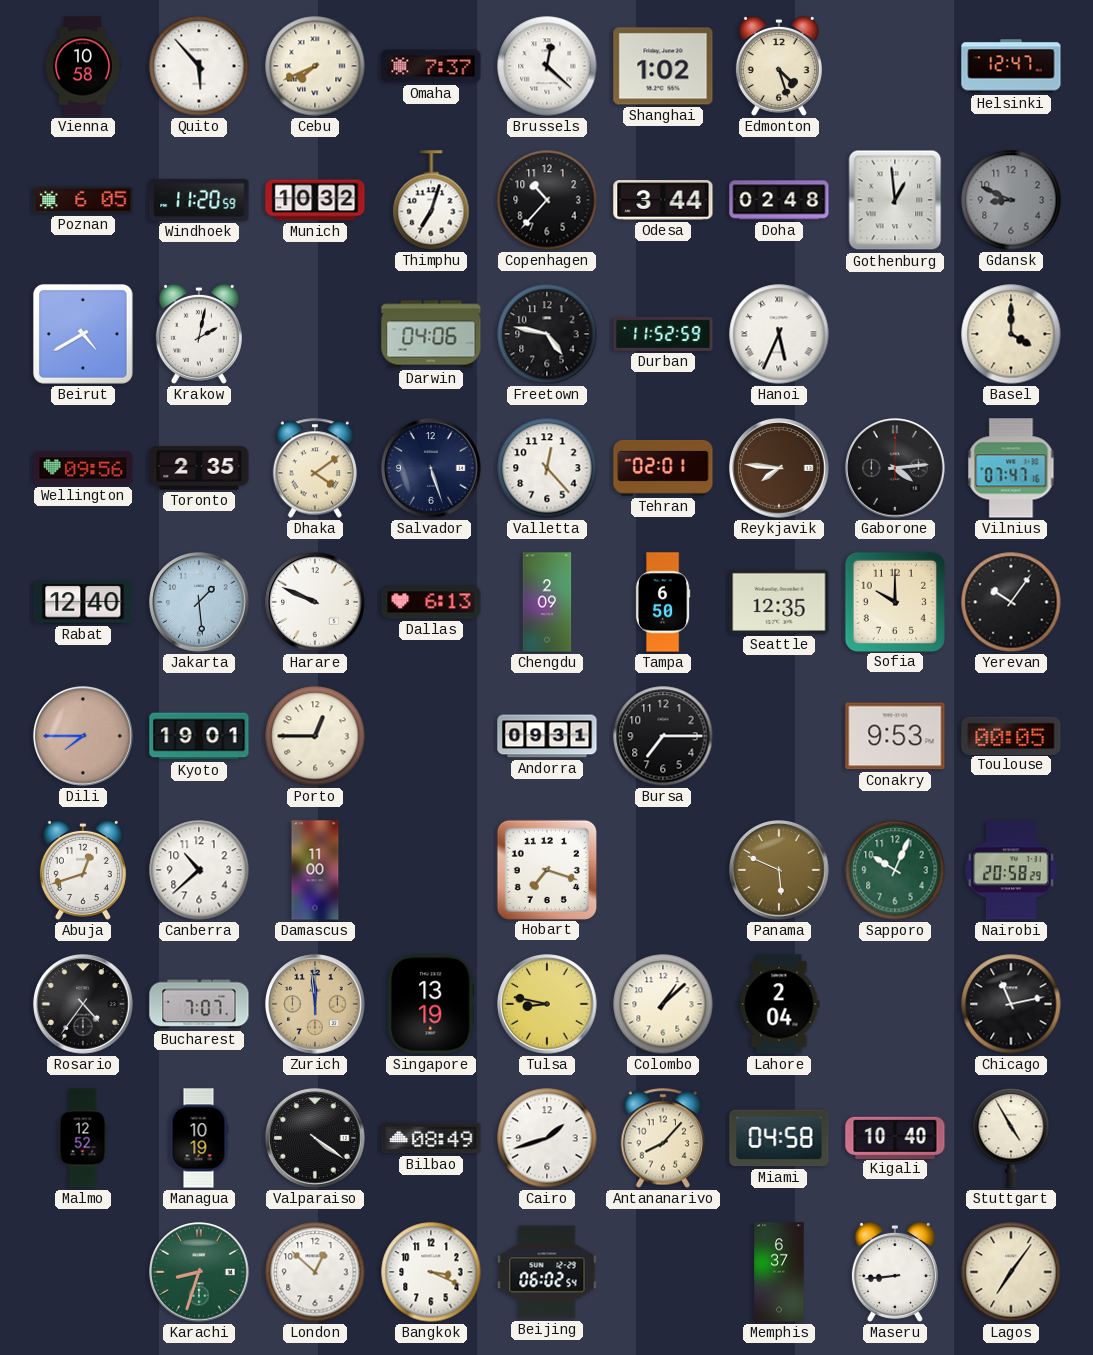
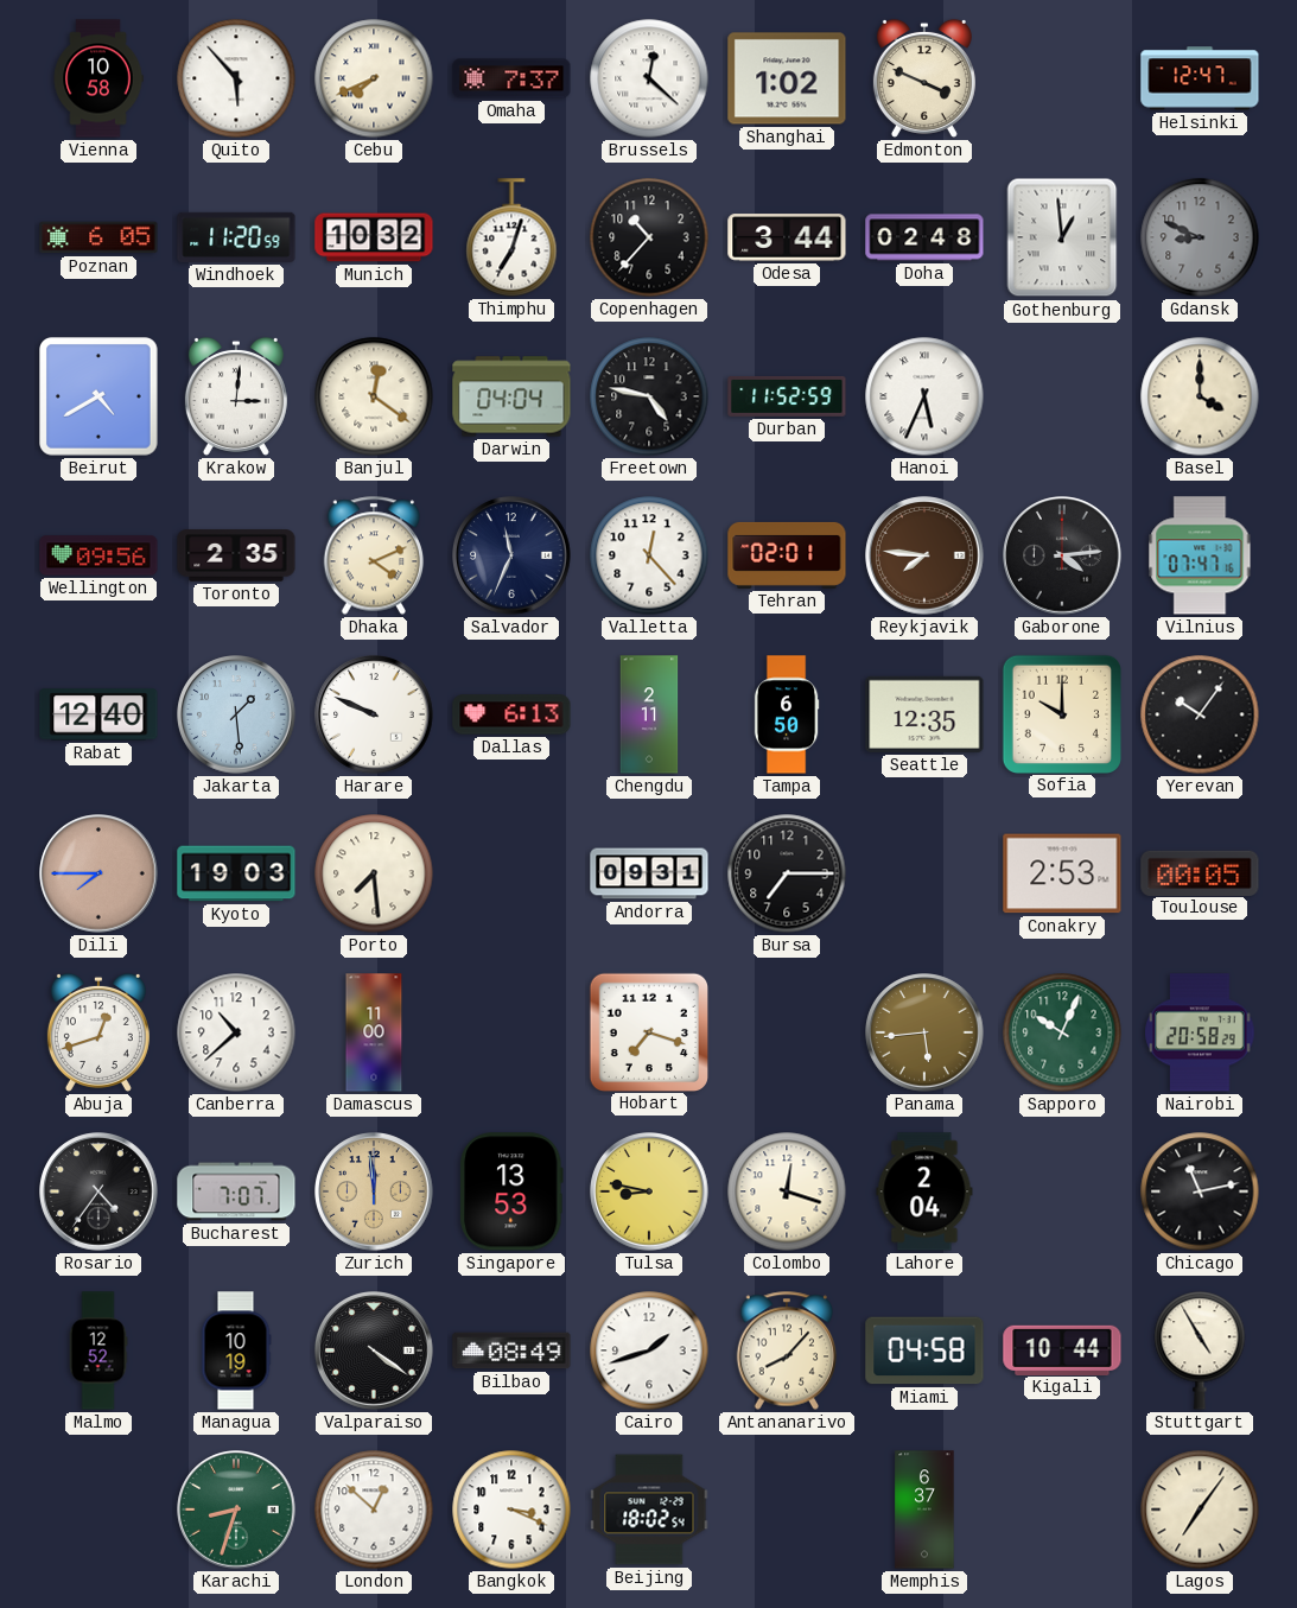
Edmonton: 4:27 -> 3:49
Krakow: 2:02 -> 3:01
Banjul: none -> 12:21
Darwin: 04:06 -> 04:04
Dhaka: 4:09 -> 4:11
Salvador: 5:27 -> 11:34
Chengdu: 2:09 -> 2:11
Kyoto: 19:01 -> 19:03
Porto: 12:45 -> 7:29
Conakry: 9:53 -> 2:53
Panama: 5:49 -> 5:44
Singapore: 13:19 -> 13:53
Colombo: 1:08 -> 12:18
Kigali: 10:40 -> 10:44
Beijing: 06:02 -> 18:02
Maseru: 8:44 -> none
